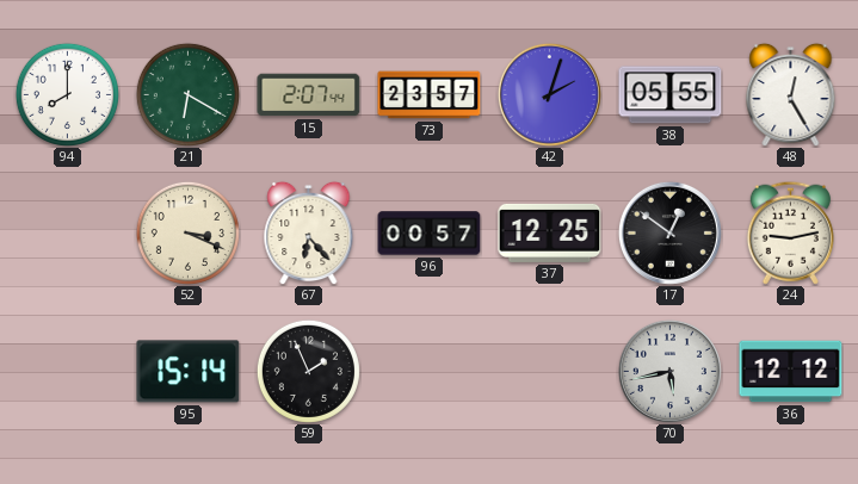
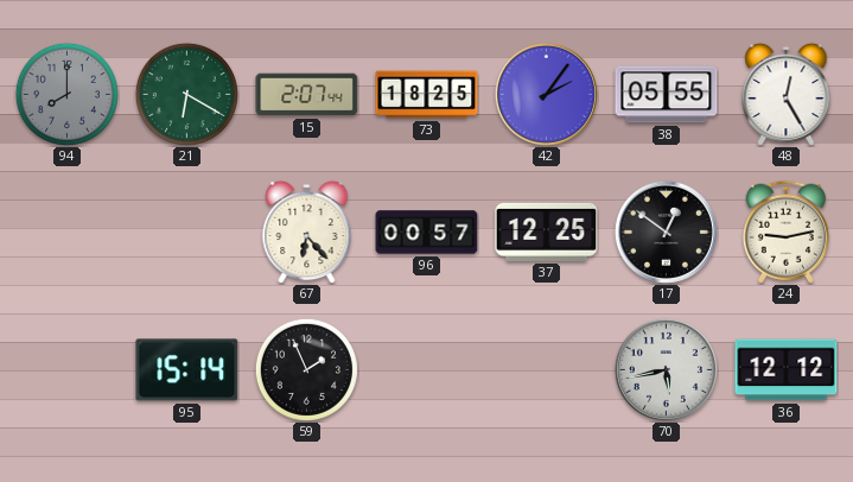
94 dial: white -> grey
73: 23:57 -> 18:25
42: 2:03 -> 2:06
52: 3:19 -> none
